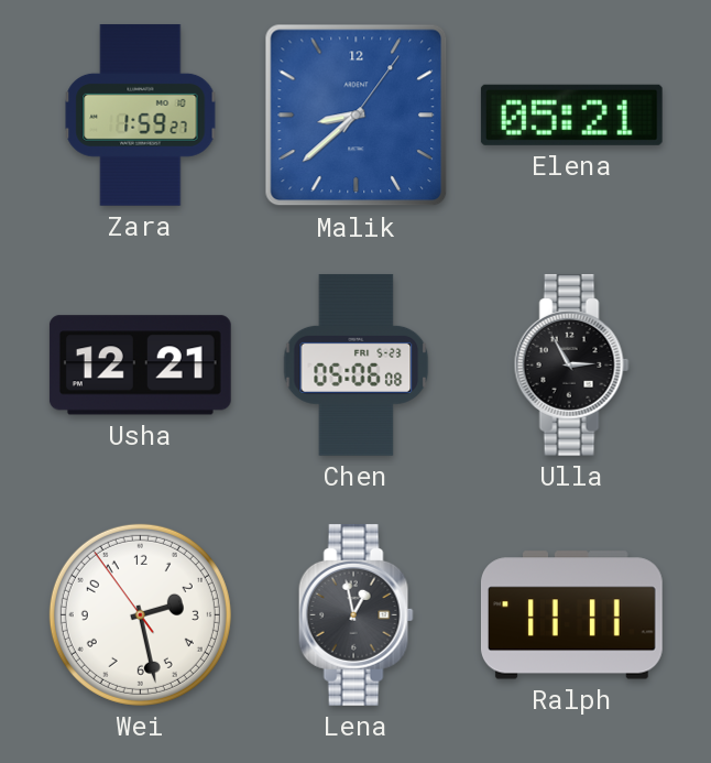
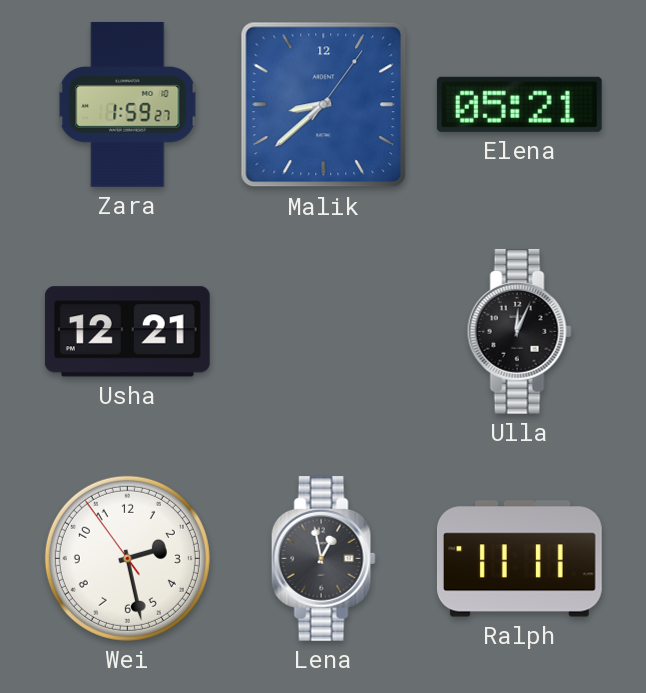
Chen: 05:06 -> none
Ulla: 2:55 -> 12:04
